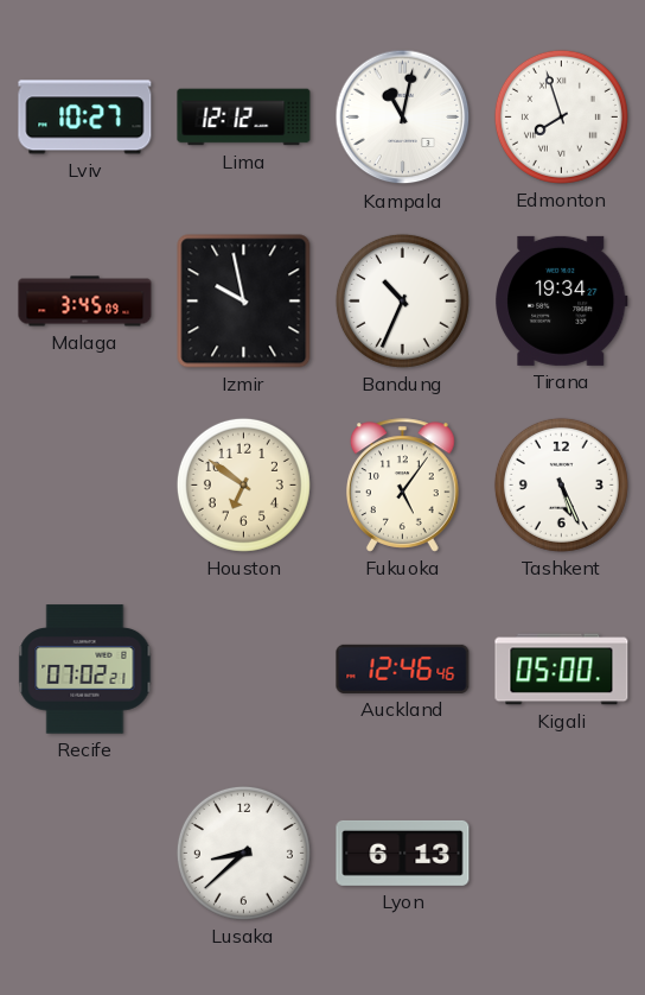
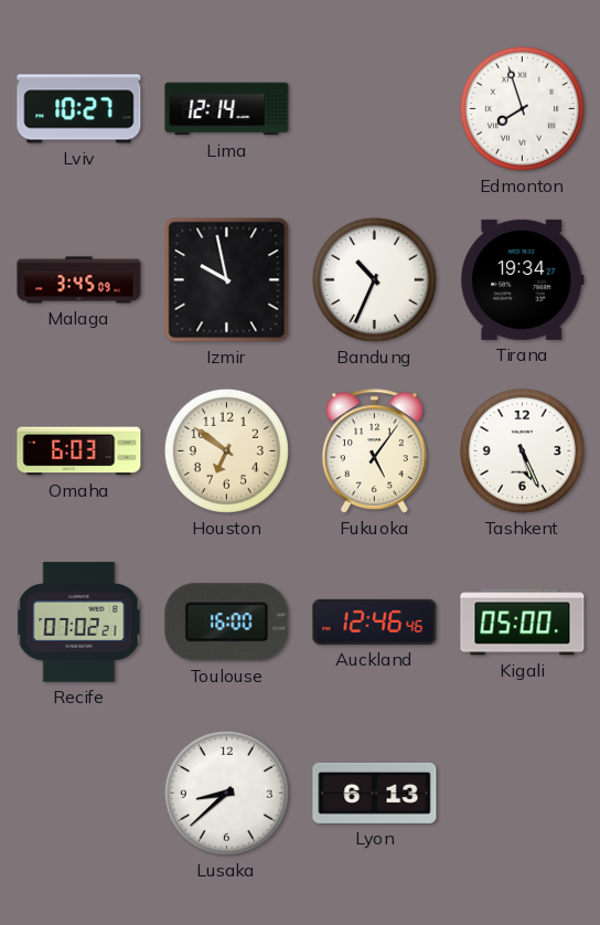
Lima: 12:12 -> 12:14
Kampala: 11:02 -> none
Omaha: none -> 6:03
Toulouse: none -> 16:00
